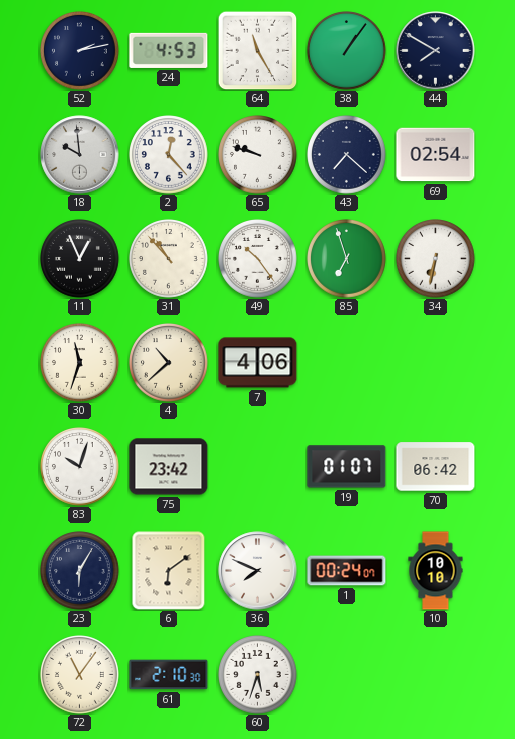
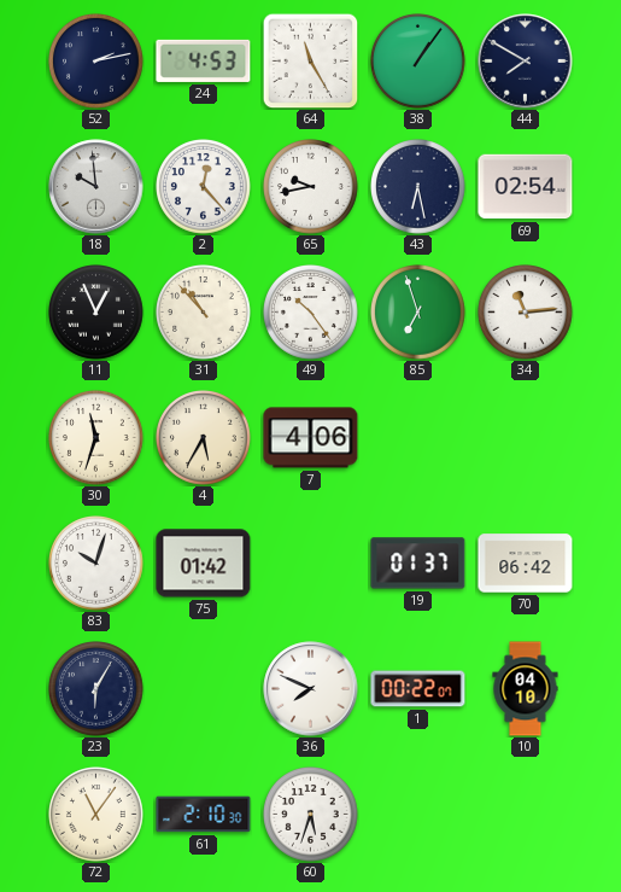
65: 9:48 -> 9:43
43: 7:22 -> 6:28
34: 6:32 -> 11:14
4: 10:38 -> 5:35
75: 23:42 -> 01:42
19: 01:07 -> 01:37
6: 6:09 -> none
1: 00:24 -> 00:22
10: 10:10 -> 04:10
